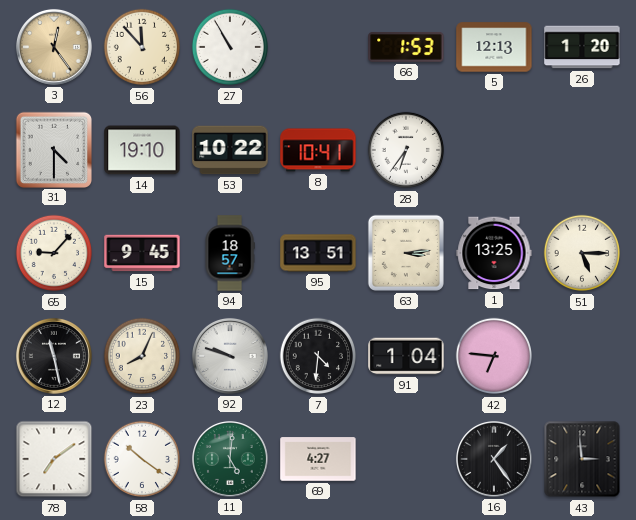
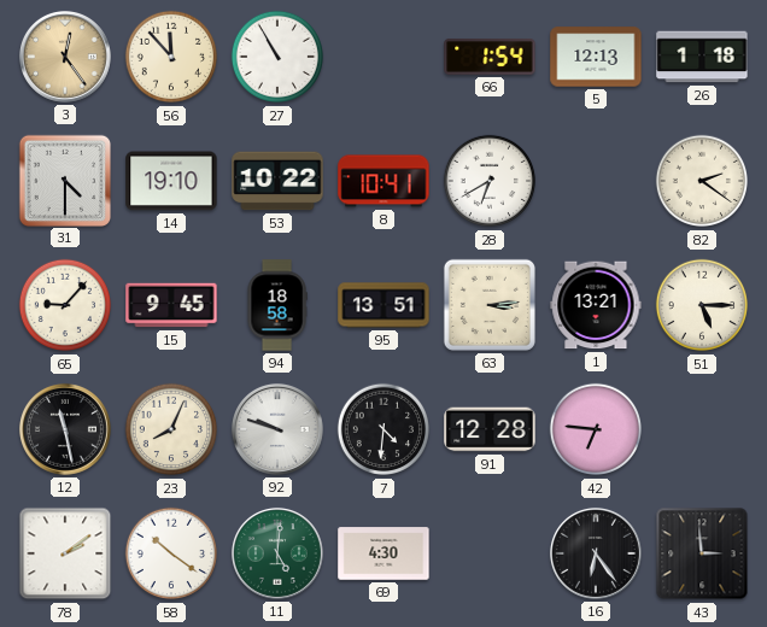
66: 1:53 -> 1:54
26: 1:20 -> 1:18
28: 6:36 -> 6:40
82: none -> 2:21
94: 18:57 -> 18:58
1: 13:25 -> 13:21
91: 1:04 -> 12:28
78: 7:09 -> 2:09
69: 4:27 -> 4:30
16: 1:24 -> 6:24
